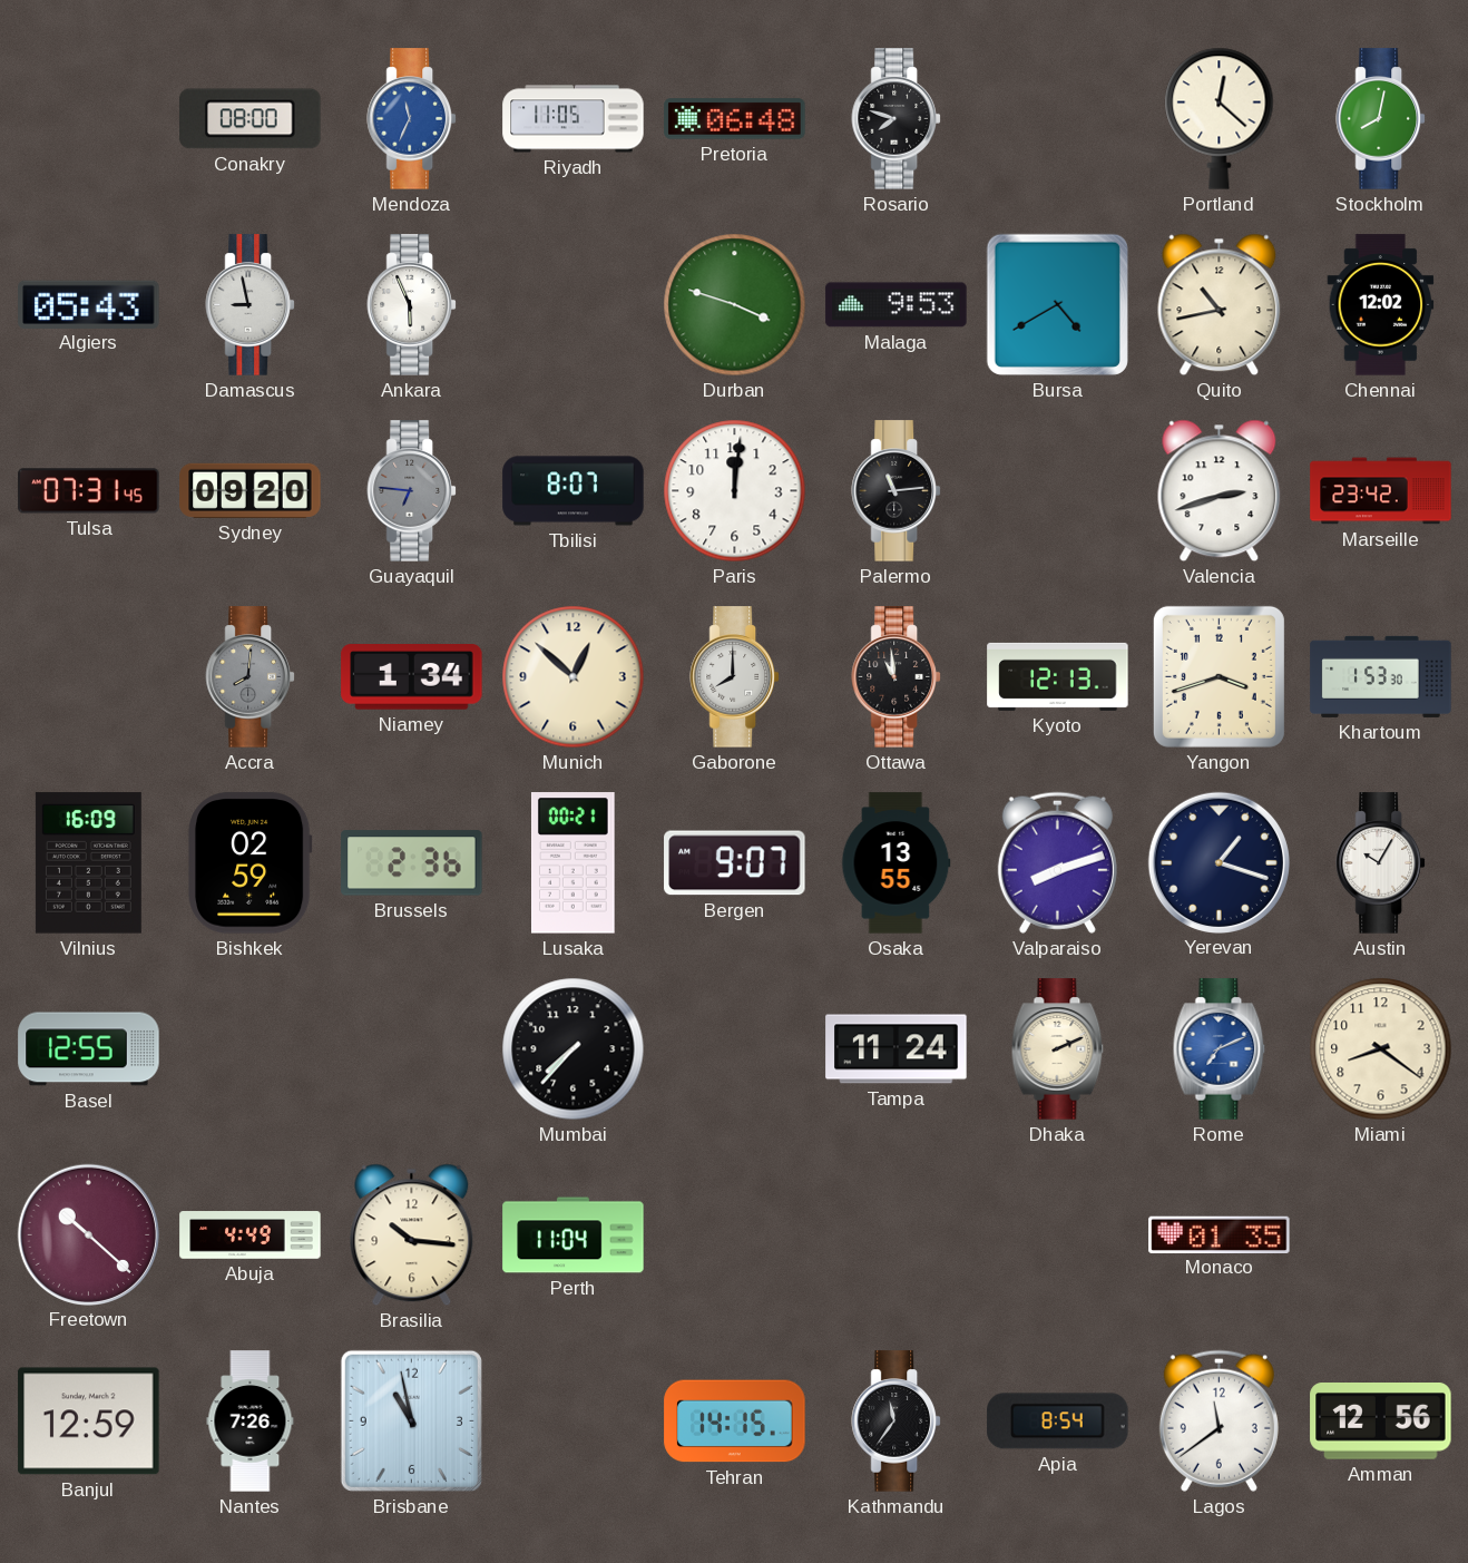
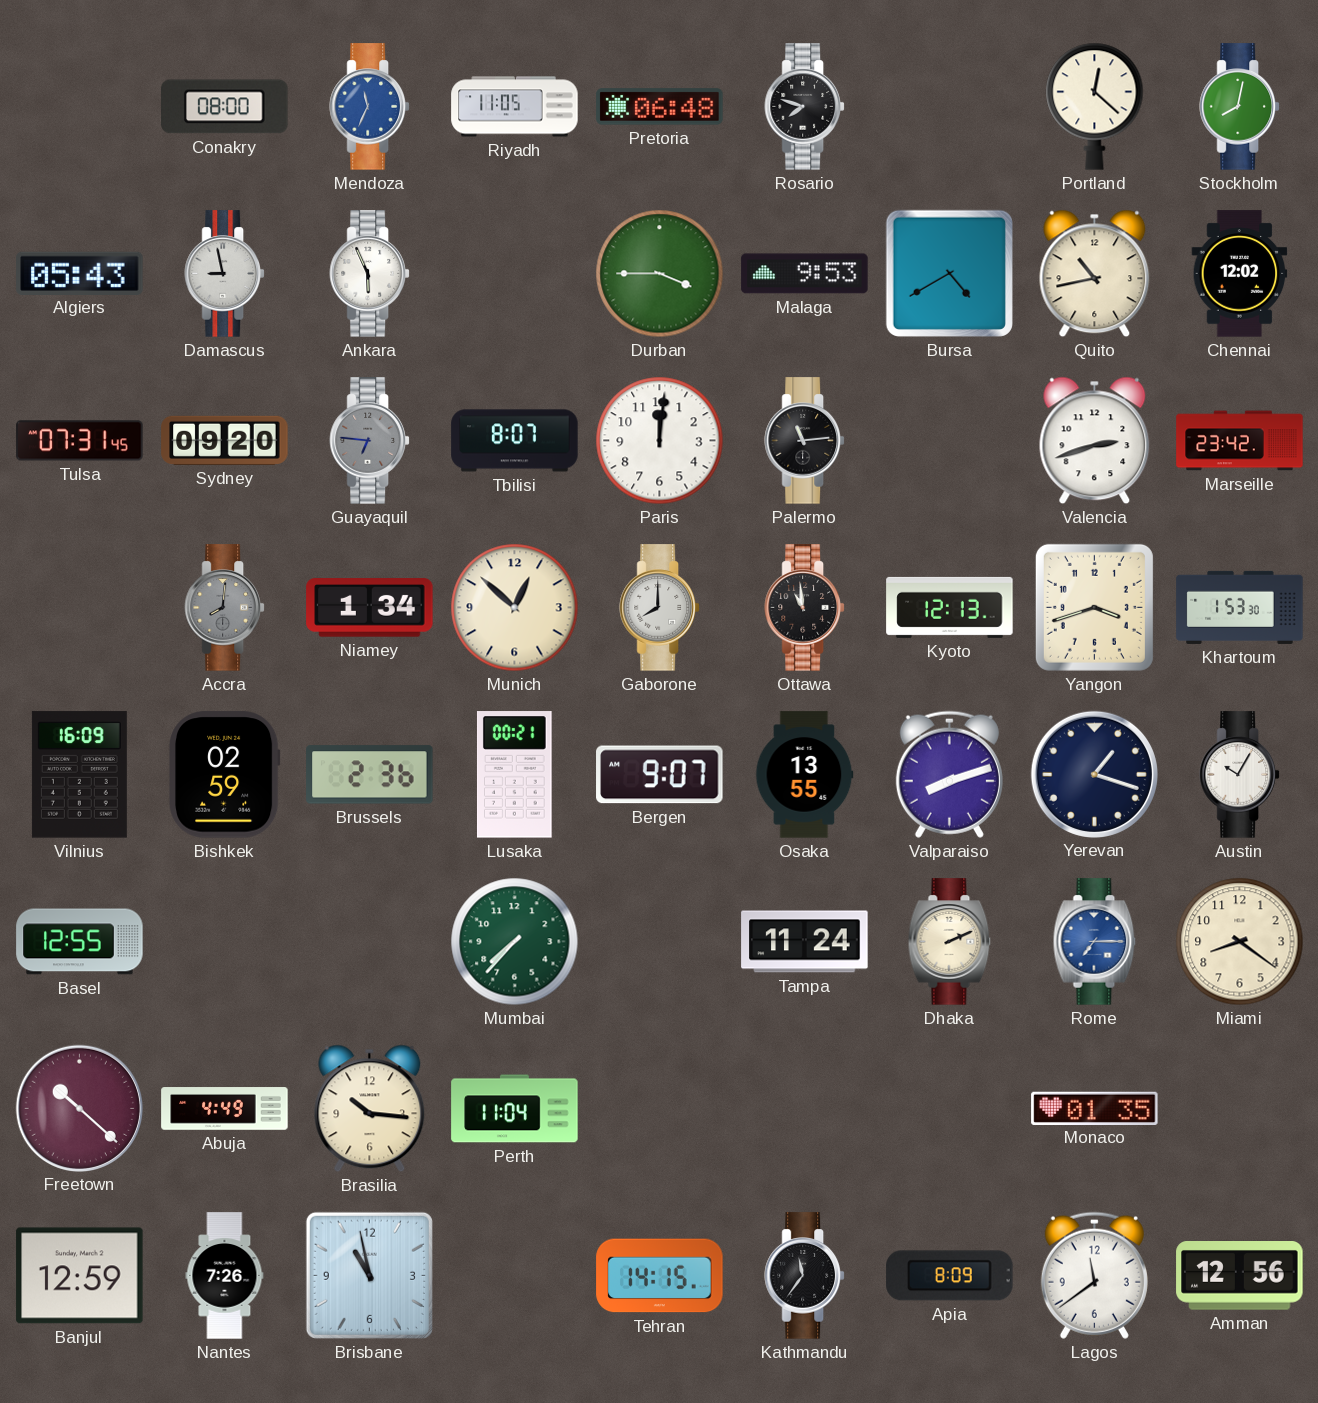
Durban: 3:48 -> 3:45
Mumbai dial: black -> green
Rome: 7:11 -> 7:15
Apia: 8:54 -> 8:09
